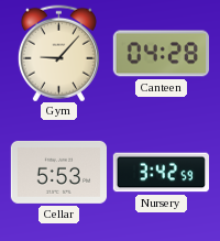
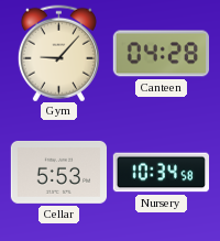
Nursery: 3:42 -> 10:34
